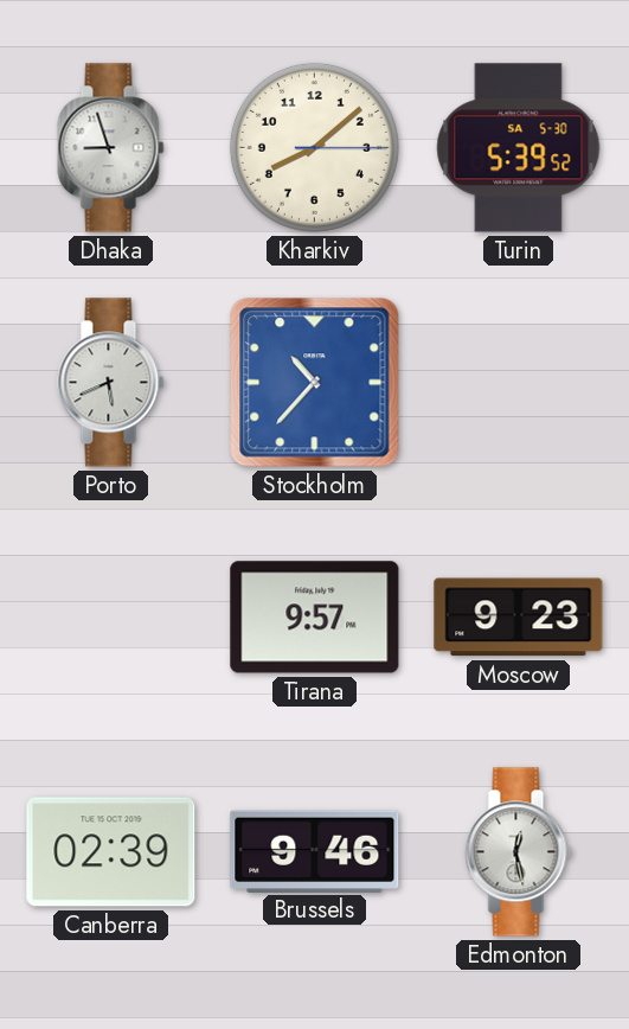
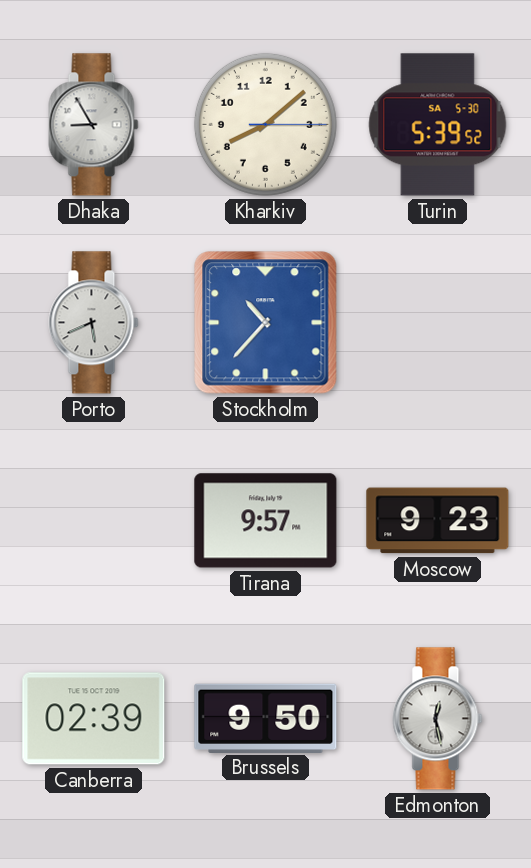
Dhaka: 8:57 -> 8:55
Brussels: 9:46 -> 9:50
